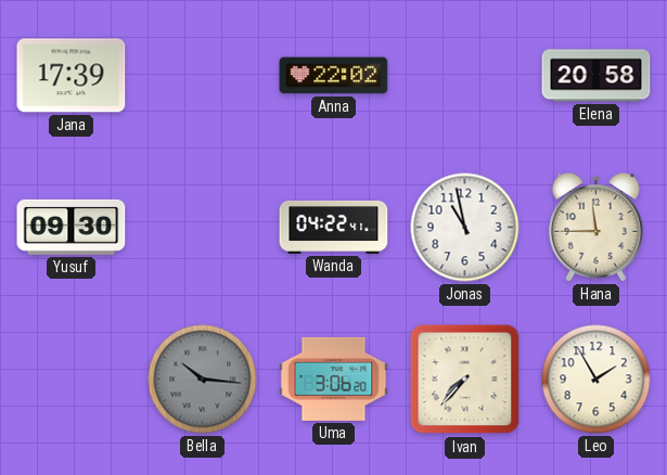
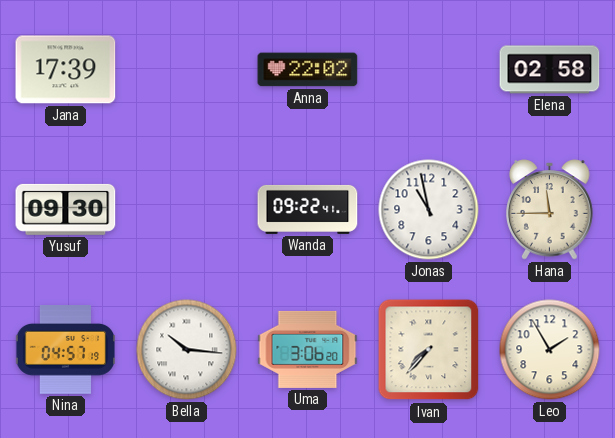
Elena: 20:58 -> 02:58
Wanda: 04:22 -> 09:22
Nina: none -> 04:57
Bella dial: grey -> white
